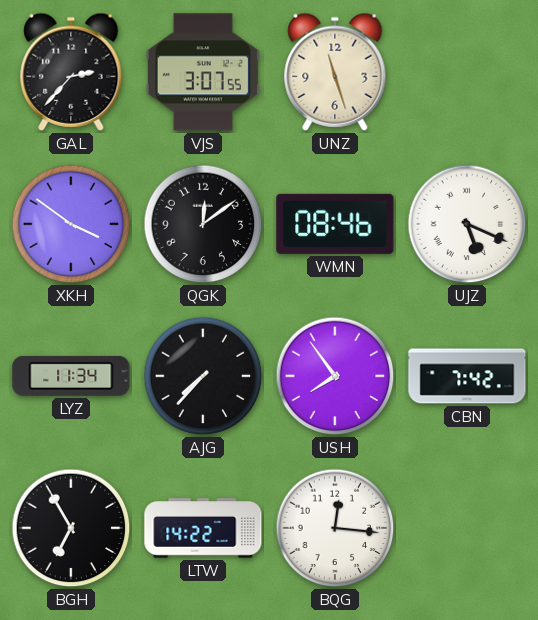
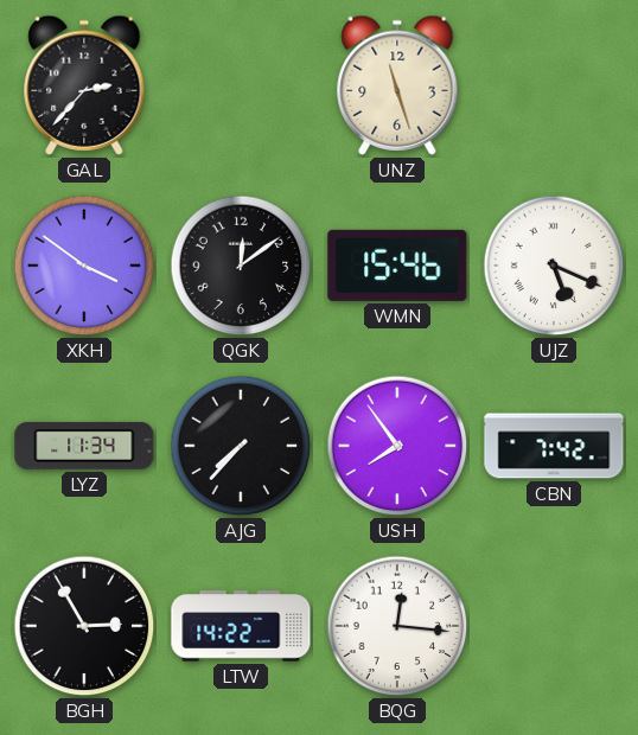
VJS: 3:07 -> none
WMN: 08:46 -> 15:46
BGH: 6:55 -> 2:55
